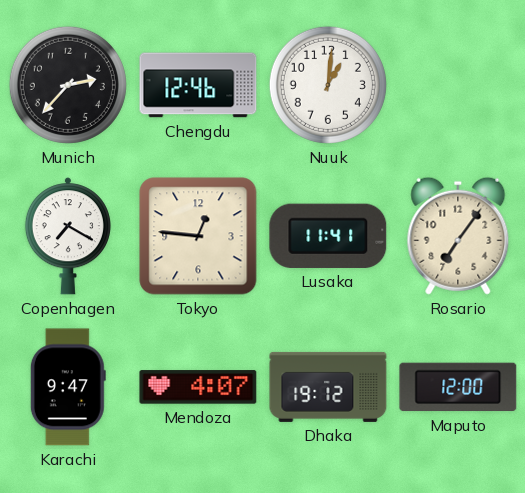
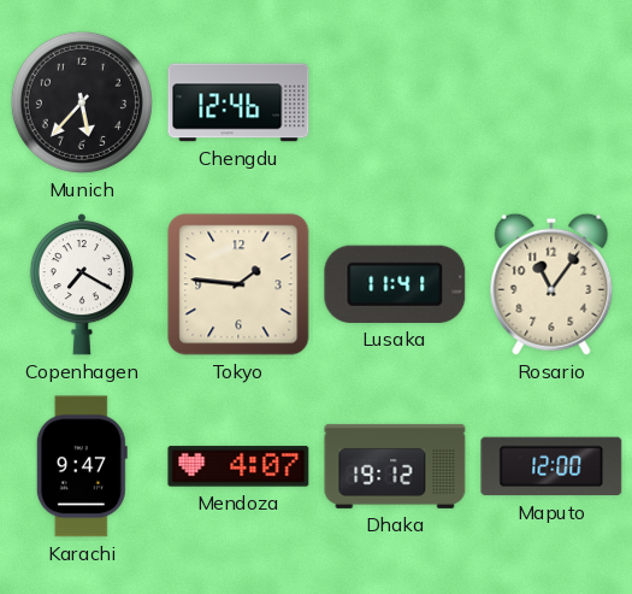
Munich: 2:37 -> 5:37
Nuuk: 1:01 -> none
Tokyo: 12:46 -> 1:46
Rosario: 7:06 -> 11:06
